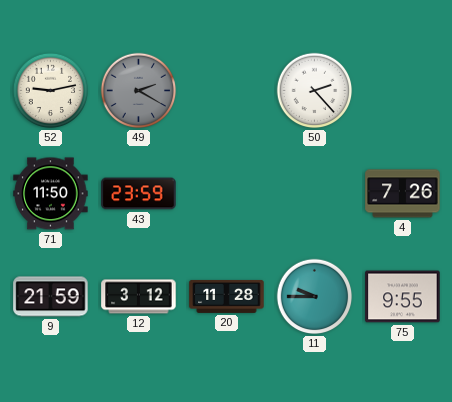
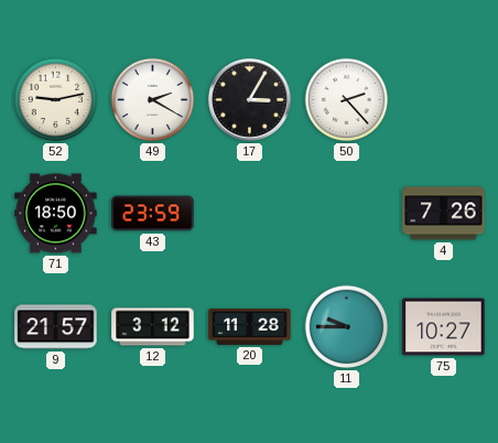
49 dial: grey -> white
17: none -> 3:05
71: 11:50 -> 18:50
9: 21:59 -> 21:57
75: 9:55 -> 10:27
